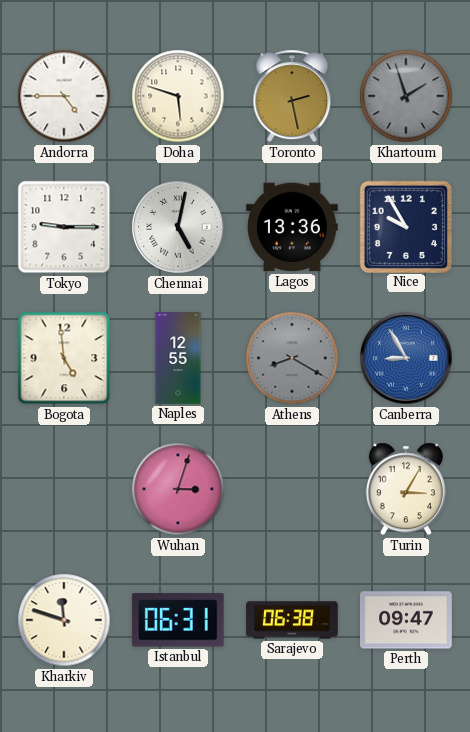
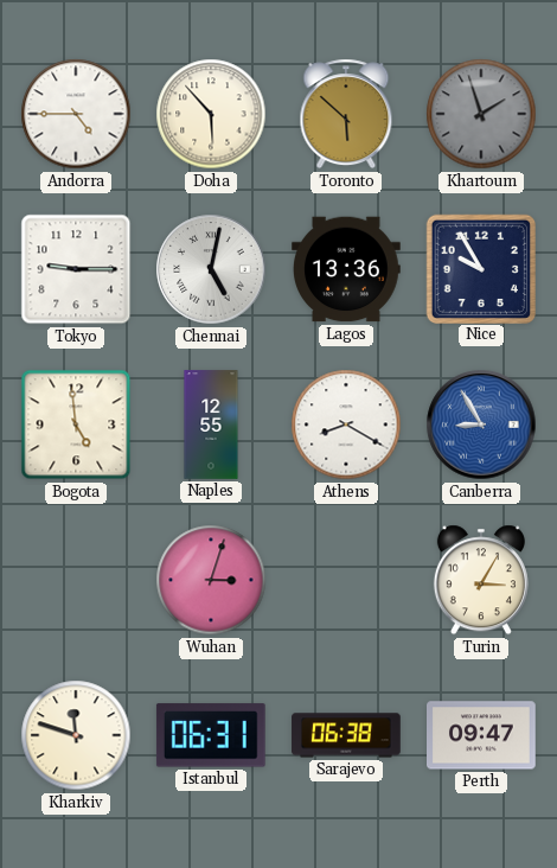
Doha: 5:48 -> 5:53
Toronto: 2:28 -> 5:52
Athens dial: grey -> white
